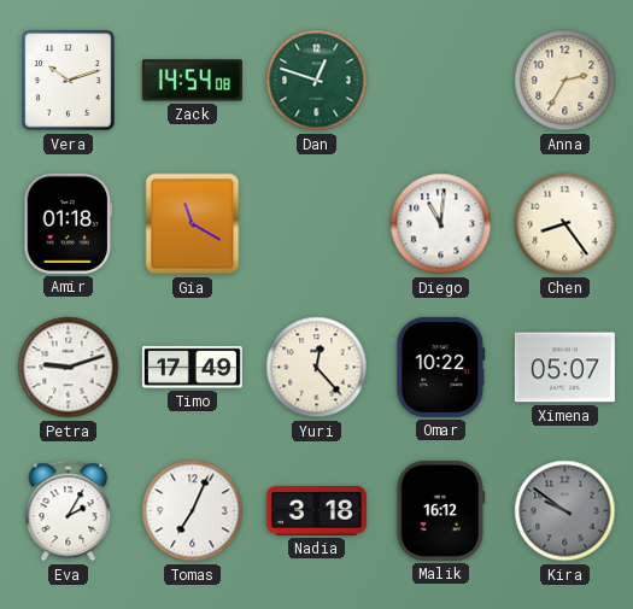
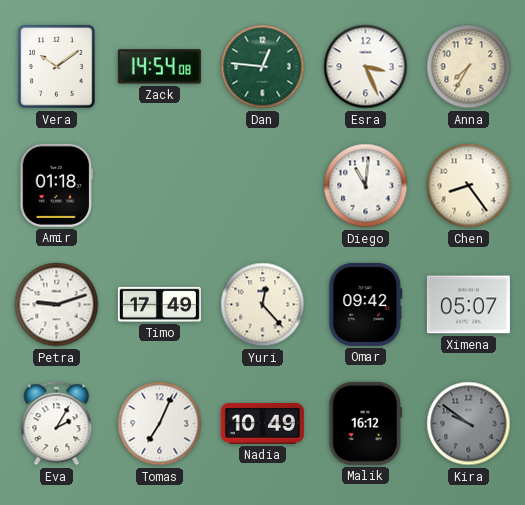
Vera: 10:12 -> 10:09
Dan: 12:48 -> 12:46
Esra: none -> 3:26
Anna: 2:35 -> 7:35
Gia: 11:20 -> none
Omar: 10:22 -> 09:42
Nadia: 3:18 -> 10:49
